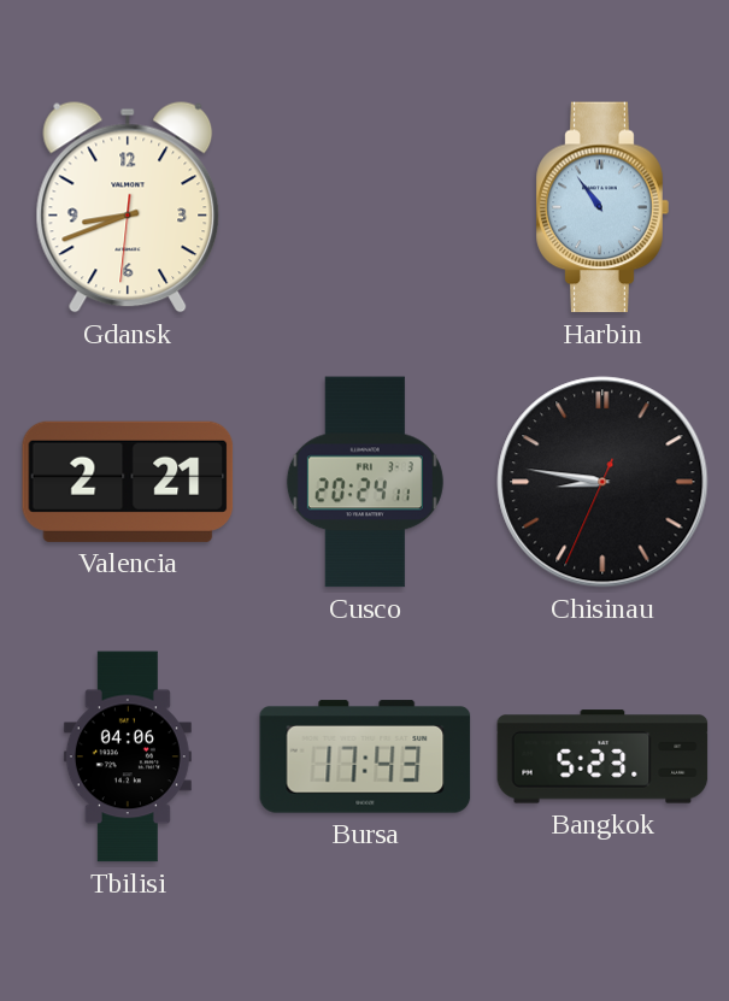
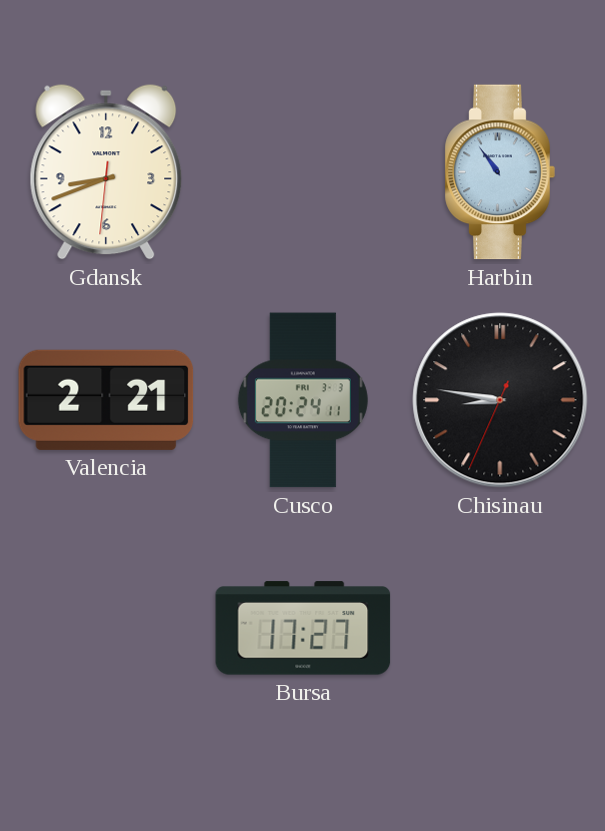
Tbilisi: 04:06 -> none
Bursa: 17:43 -> 17:27
Bangkok: 5:23 -> none
